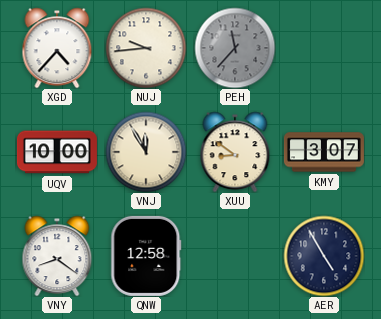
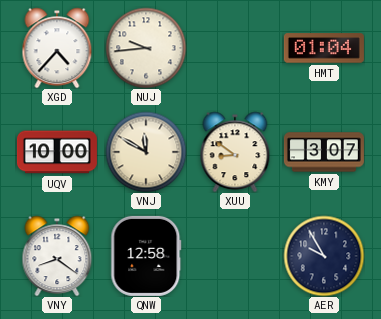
PEH: 11:37 -> none
HMT: none -> 01:04
VNJ: 11:55 -> 11:50
AER: 4:55 -> 9:55
